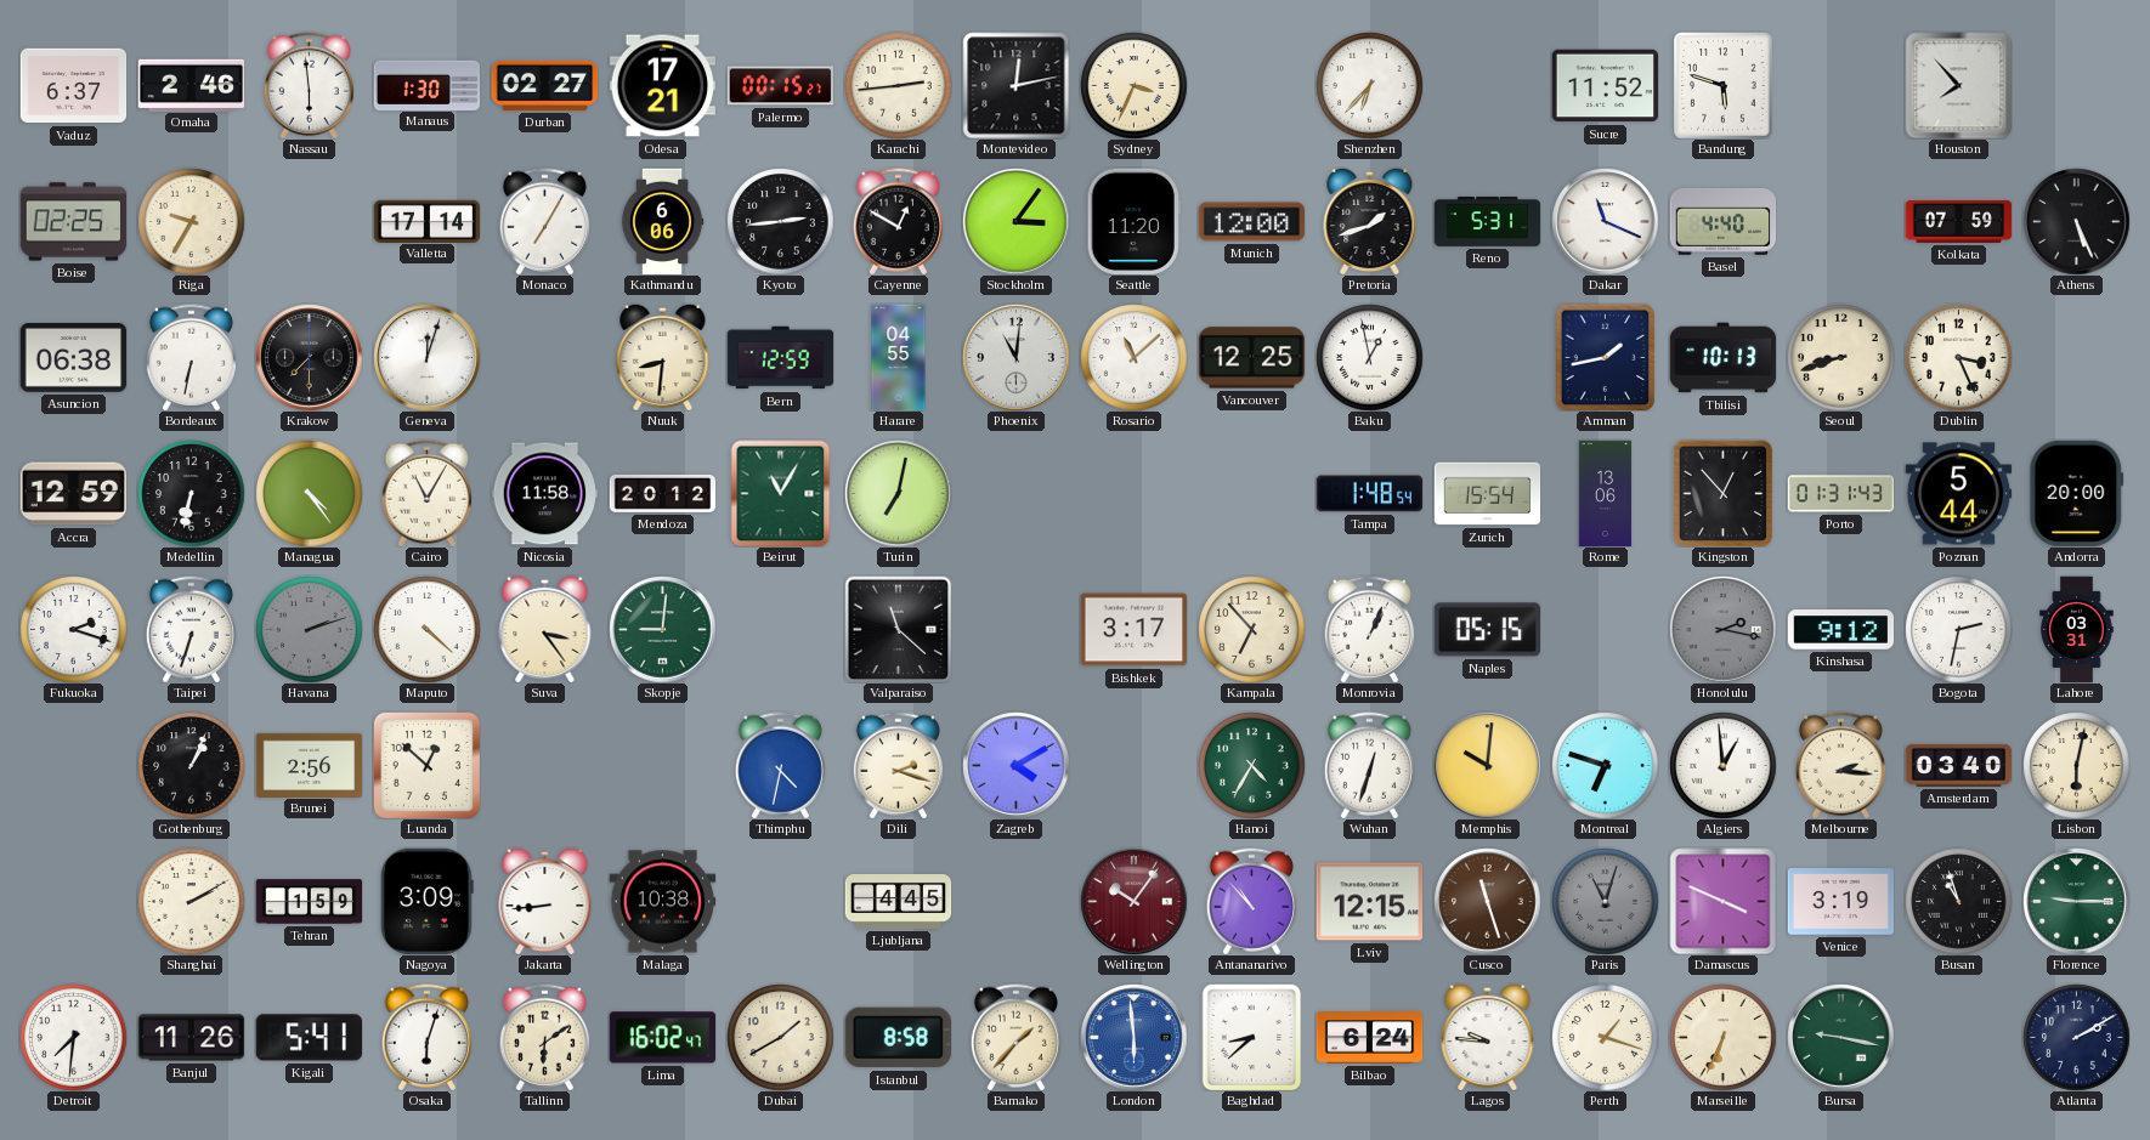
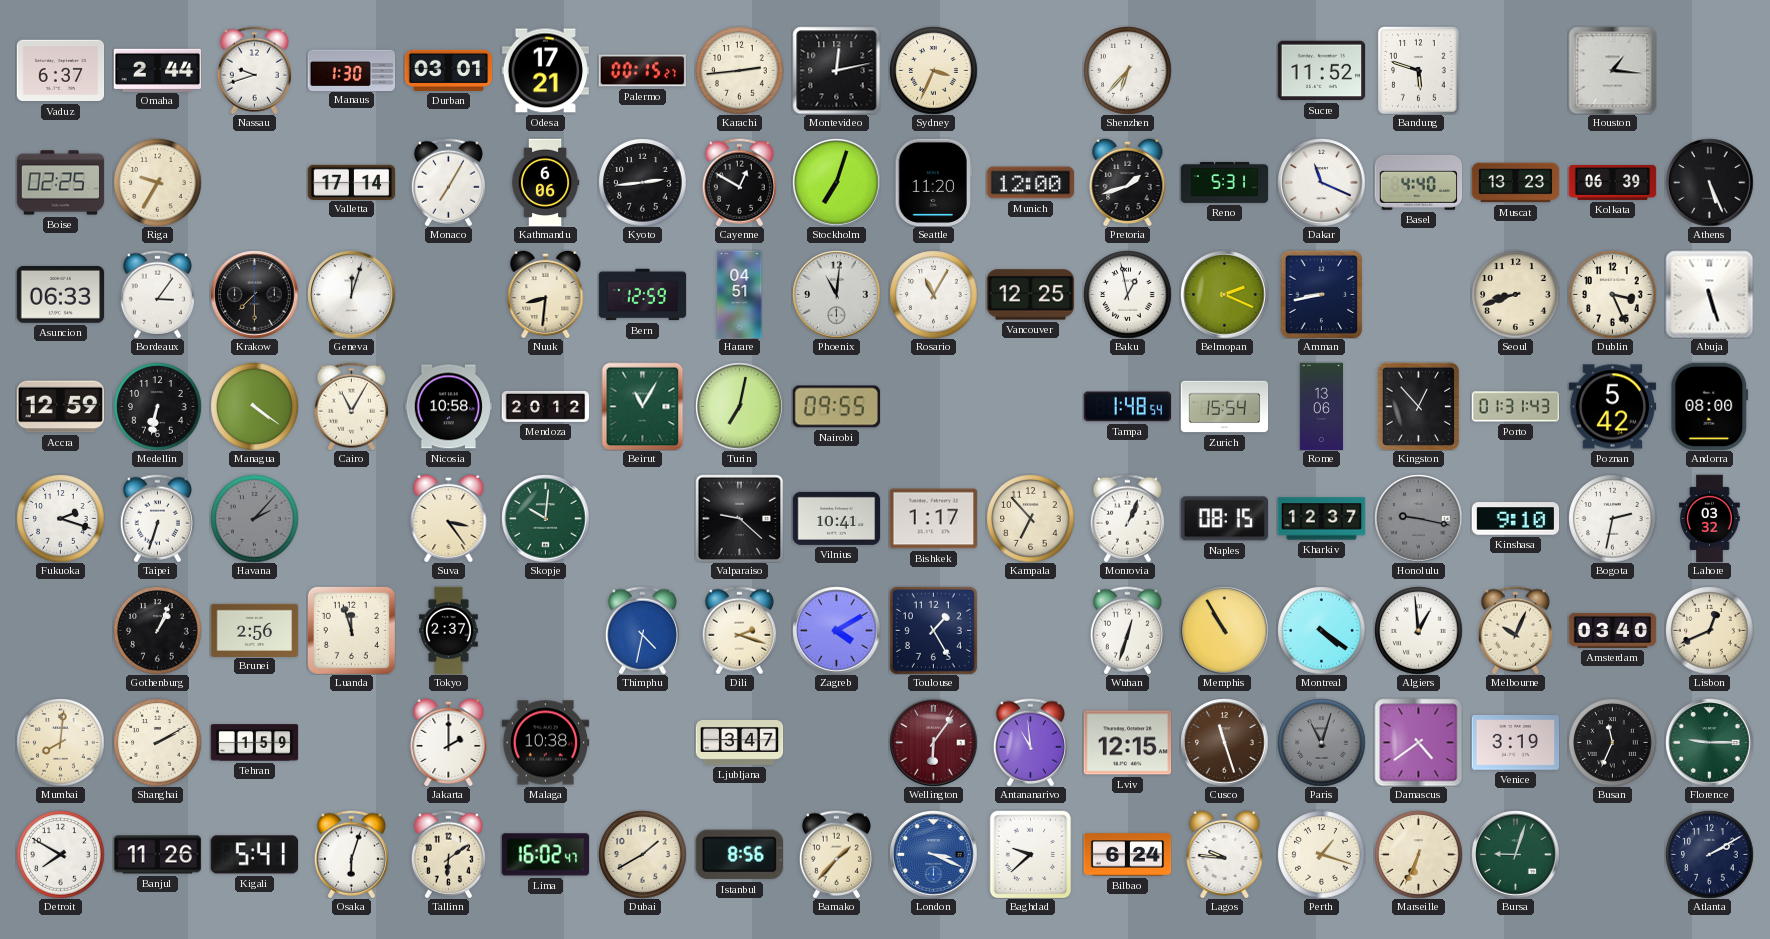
Omaha: 2:46 -> 2:44
Nassau: 5:59 -> 9:42
Durban: 02:27 -> 03:01
Houston: 7:53 -> 1:16
Stockholm: 3:06 -> 7:03
Muscat: none -> 13:23
Kolkata: 07:59 -> 06:39
Asuncion: 06:38 -> 06:33
Bordeaux: 6:32 -> 3:06
Harare: 04:55 -> 04:51
Rosario: 11:08 -> 11:05
Belmopan: none -> 2:19
Amman: 1:43 -> 8:43
Tbilisi: 10:13 -> none
Abuja: none -> 5:27
Managua: 4:24 -> 4:21
Nicosia: 11:58 -> 10:58
Nairobi: none -> 09:55
Poznan: 5:44 -> 5:42
Andorra: 20:00 -> 08:00
Havana: 2:12 -> 2:07
Maputo: 4:22 -> none
Skopje: 9:01 -> 10:01
Valparaiso: 11:22 -> 9:22
Vilnius: none -> 10:41
Bishkek: 3:17 -> 1:17
Naples: 05:15 -> 08:15
Kharkiv: none -> 12:37
Honolulu: 2:17 -> 9:17
Kinshasa: 9:12 -> 9:10
Lahore: 03:31 -> 03:32
Luanda: 12:52 -> 11:57
Tokyo: none -> 2:37
Toulouse: none -> 1:25
Hanoi: 4:35 -> none
Memphis: 10:01 -> 10:55
Montreal: 6:48 -> 4:21
Melbourne: 2:16 -> 10:04
Lisbon: 6:02 -> 12:41
Mumbai: none -> 8:01
Nagoya: 3:09 -> none
Jakarta: 8:44 -> 2:00
Ljubljana: 4:45 -> 3:47
Wellington: 10:06 -> 6:06
Antananarivo: 10:53 -> 10:59
Damascus: 3:49 -> 4:39
Busan: 10:57 -> 11:34
Detroit: 7:31 -> 7:50
Istanbul: 8:58 -> 8:56
London: 5:59 -> 3:19
Baghdad: 8:38 -> 9:38
Bursa: 9:17 -> 9:03
